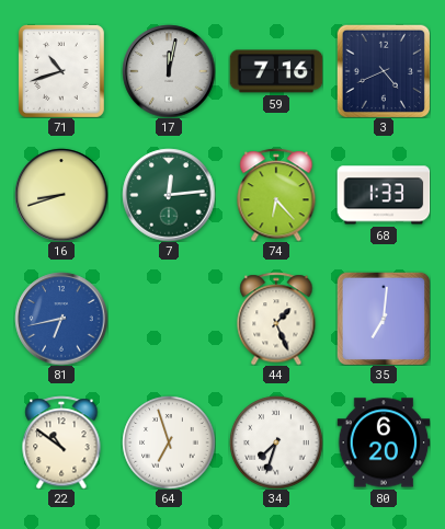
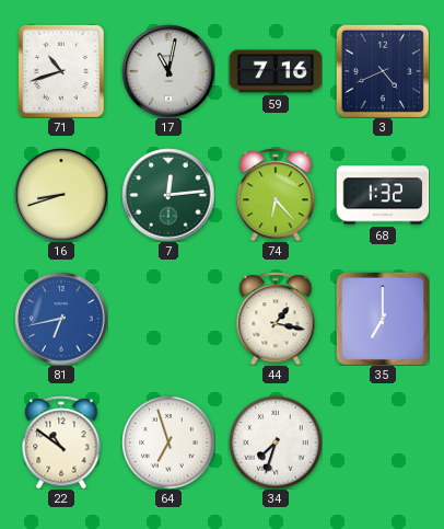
17: 12:02 -> 11:02
68: 1:33 -> 1:32
44: 1:26 -> 1:17
35: 7:01 -> 7:00
80: 6:20 -> none
